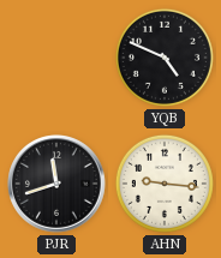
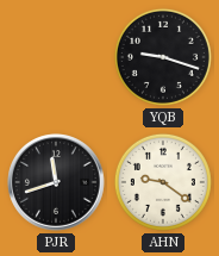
YQB: 4:49 -> 9:18
AHN: 9:16 -> 9:21
